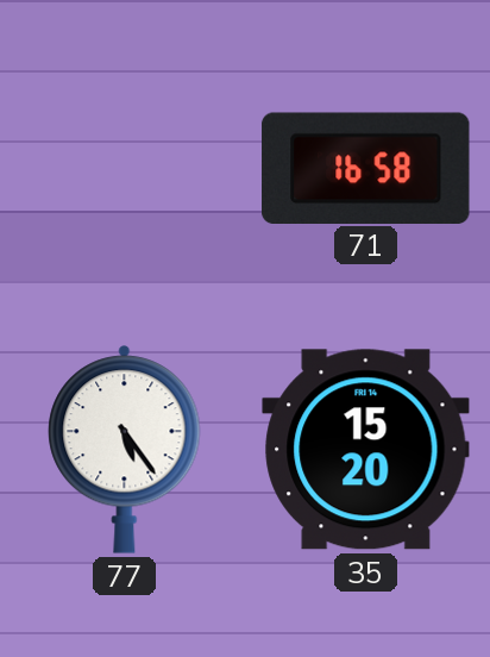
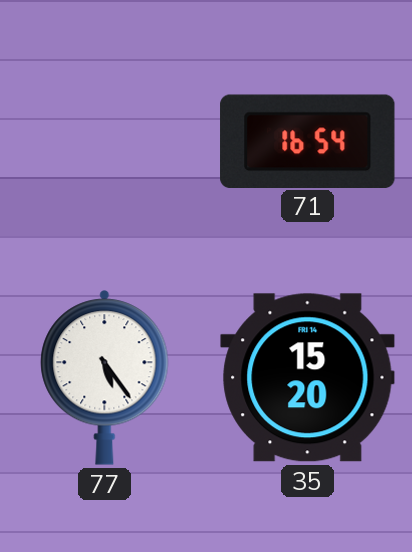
71: 16:58 -> 16:54
